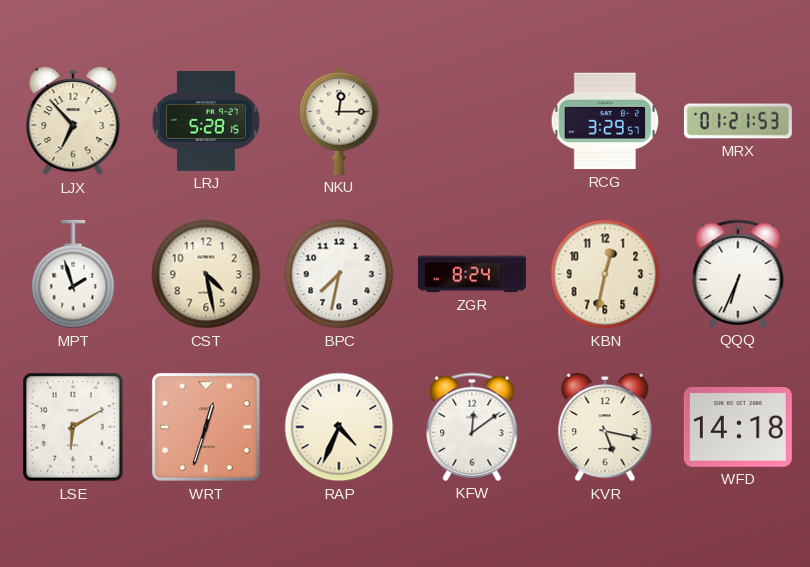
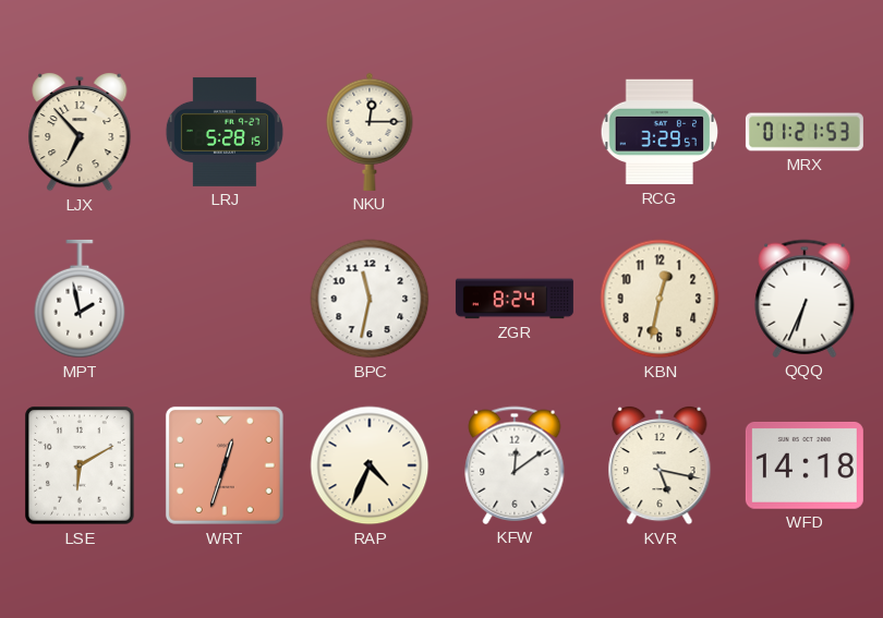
MPT: 1:57 -> 1:58
CST: 4:28 -> none
BPC: 7:32 -> 11:32
